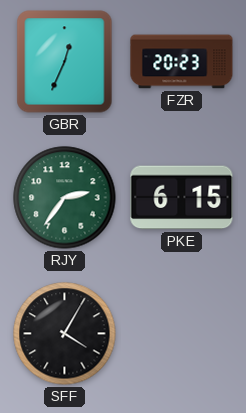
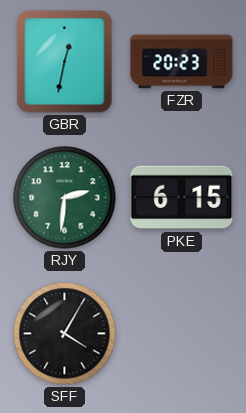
GBR: 12:34 -> 12:32
RJY: 2:36 -> 2:31
